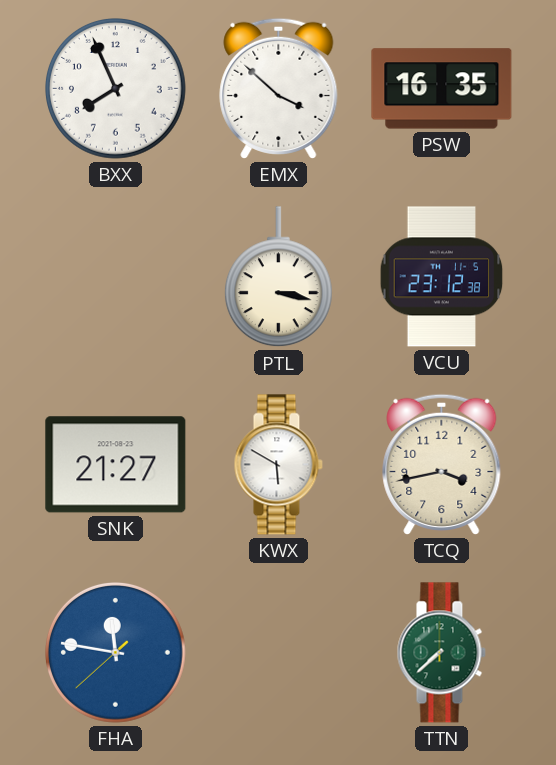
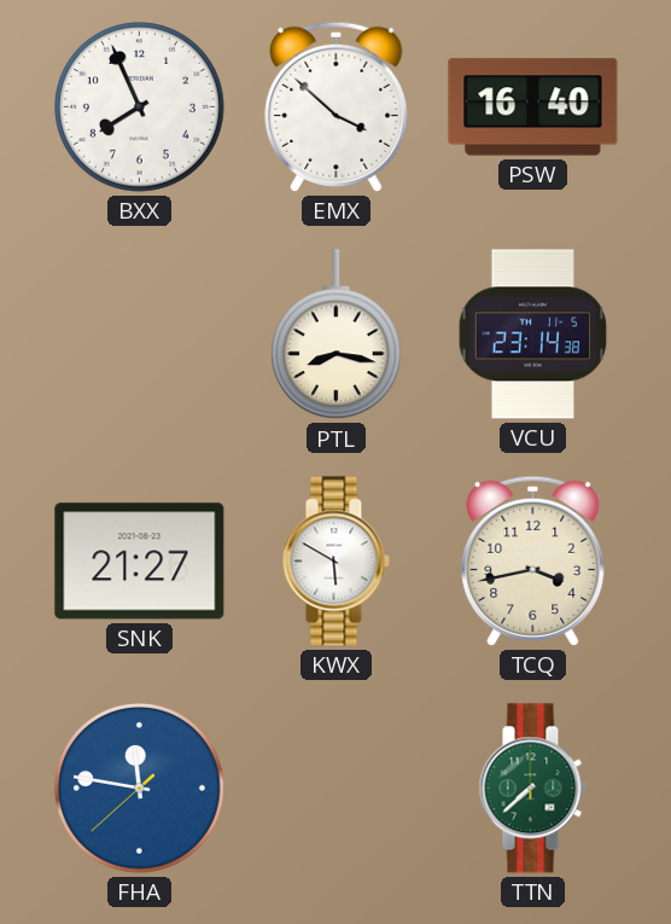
PSW: 16:35 -> 16:40
PTL: 3:17 -> 8:17
VCU: 23:12 -> 23:14
